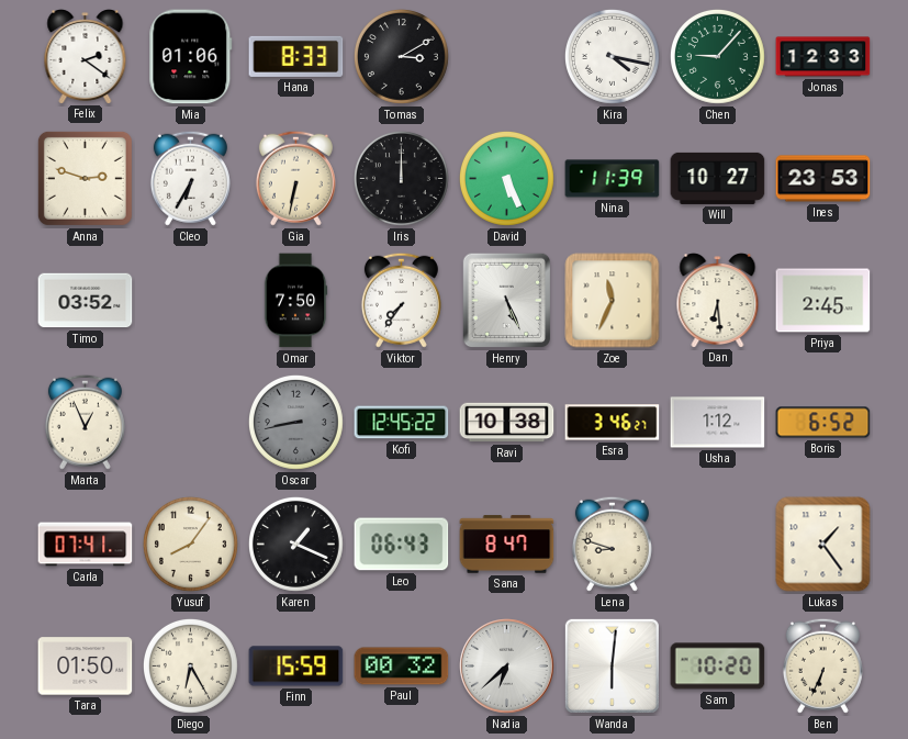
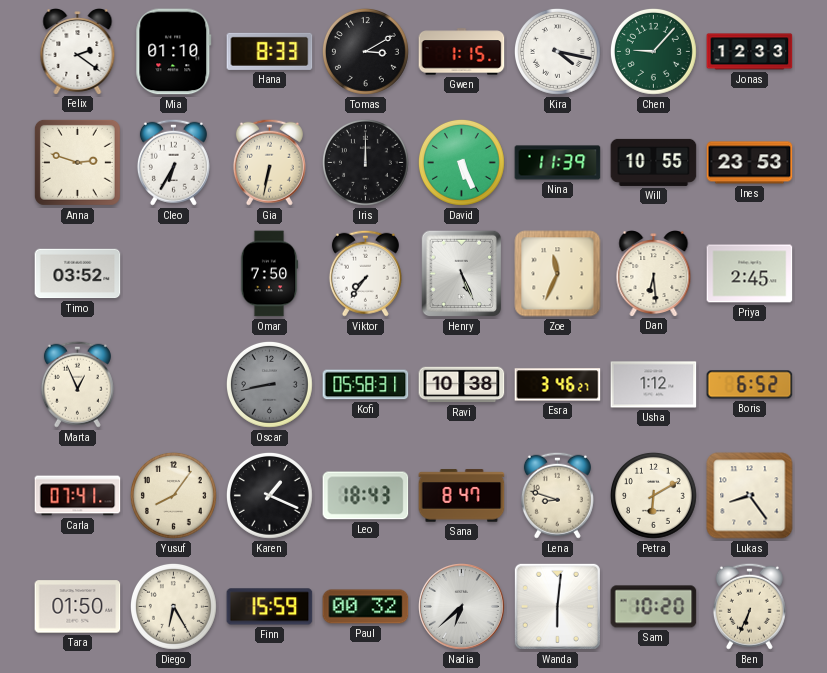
Mia: 01:06 -> 01:10
Gwen: none -> 1:15
Will: 10:27 -> 10:55
Kofi: 12:45 -> 05:58
Leo: 06:43 -> 18:43
Petra: none -> 6:10
Lukas: 1:24 -> 8:24
